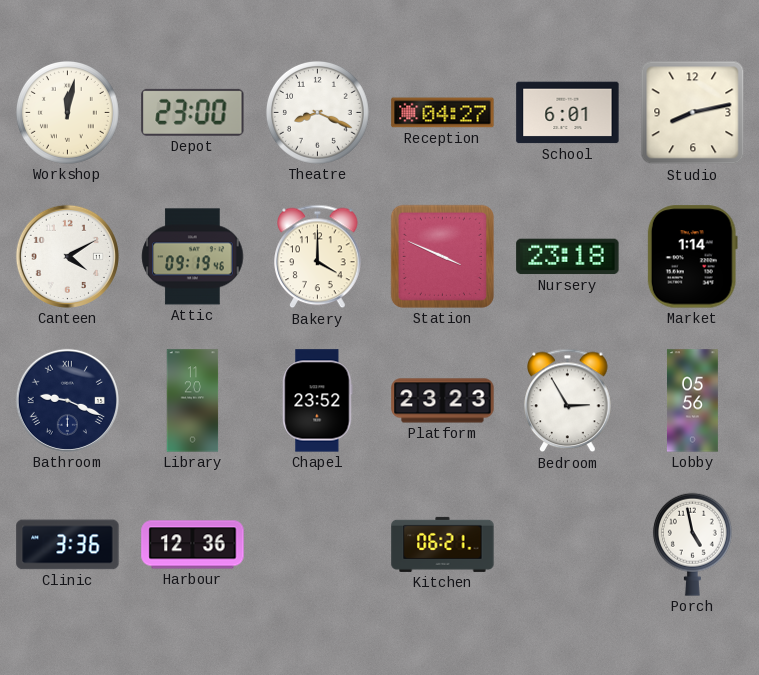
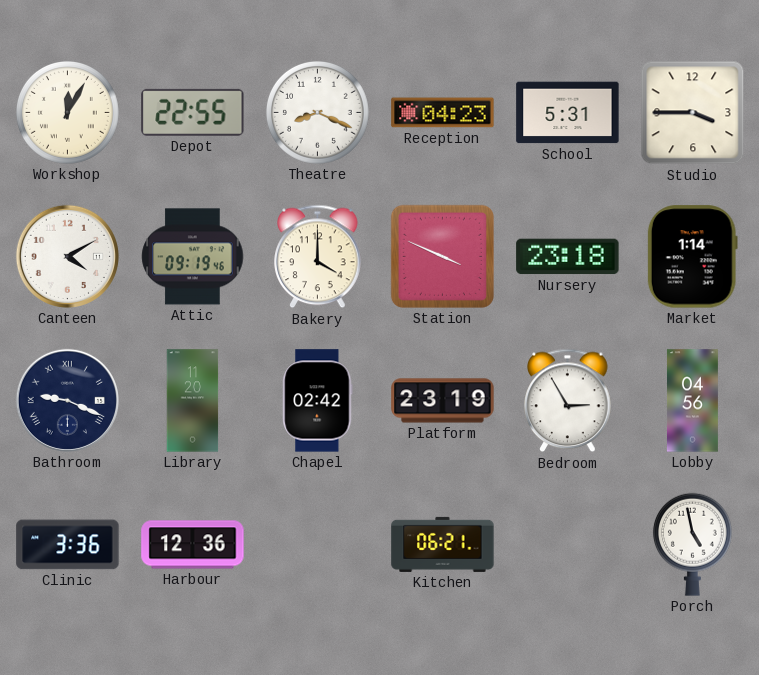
Workshop: 12:02 -> 12:05
Depot: 23:00 -> 22:55
Reception: 04:27 -> 04:23
School: 6:01 -> 5:31
Studio: 8:13 -> 3:45
Chapel: 23:52 -> 02:42
Platform: 23:23 -> 23:19
Lobby: 05:56 -> 04:56
